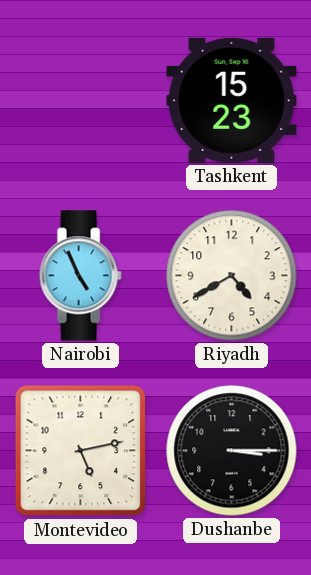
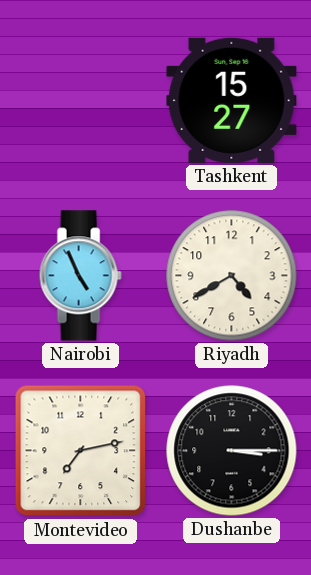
Tashkent: 15:23 -> 15:27
Montevideo: 5:13 -> 7:13
